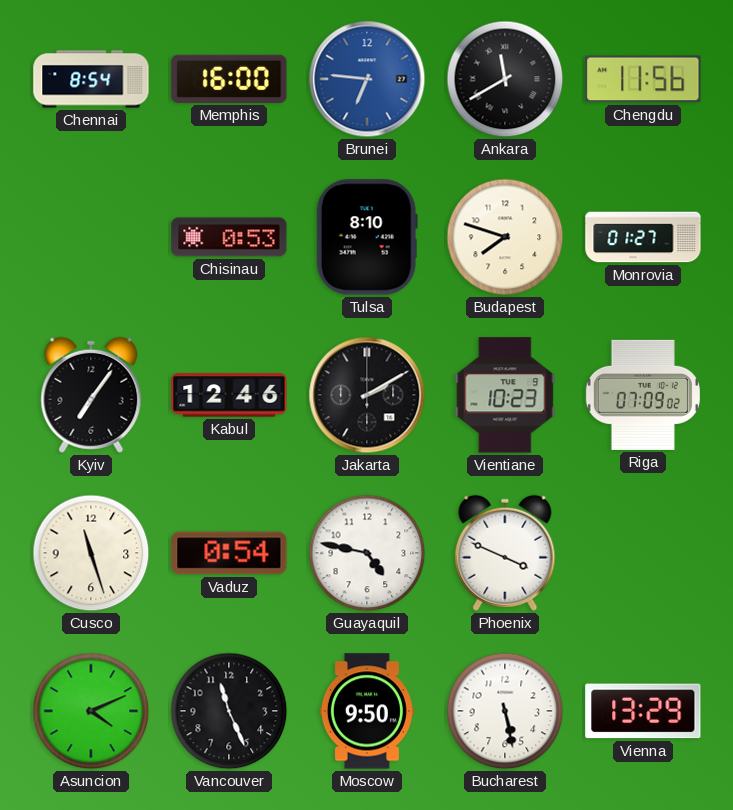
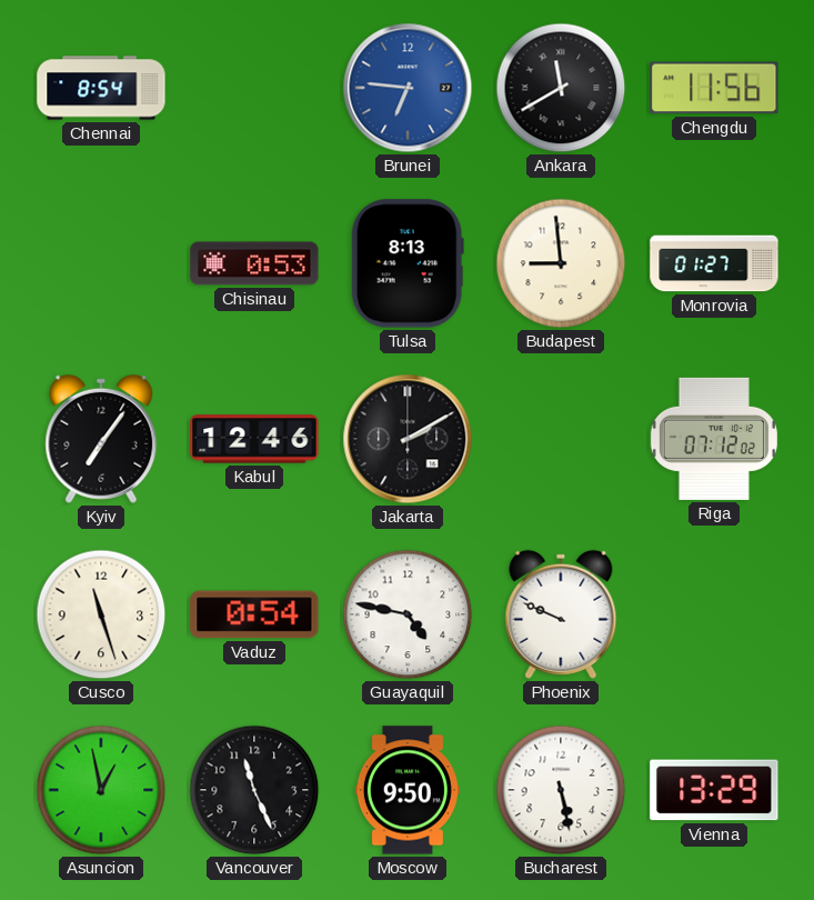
Memphis: 16:00 -> none
Tulsa: 8:10 -> 8:13
Budapest: 7:48 -> 8:59
Vientiane: 10:23 -> none
Riga: 07:09 -> 07:12
Phoenix: 3:49 -> 9:49
Asuncion: 4:11 -> 12:58
